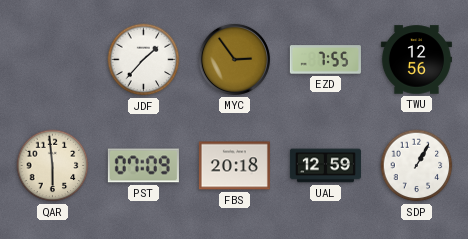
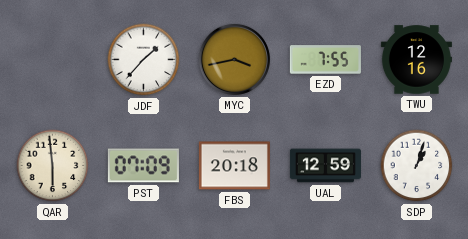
MYC: 2:54 -> 3:43
TWU: 12:56 -> 12:16
SDP: 1:05 -> 1:03
